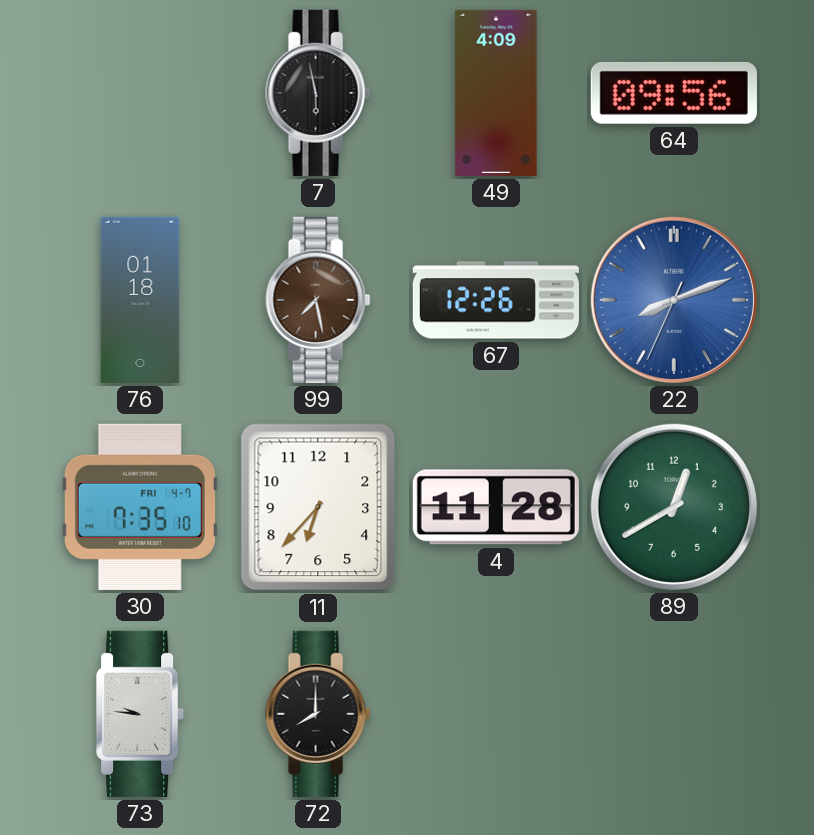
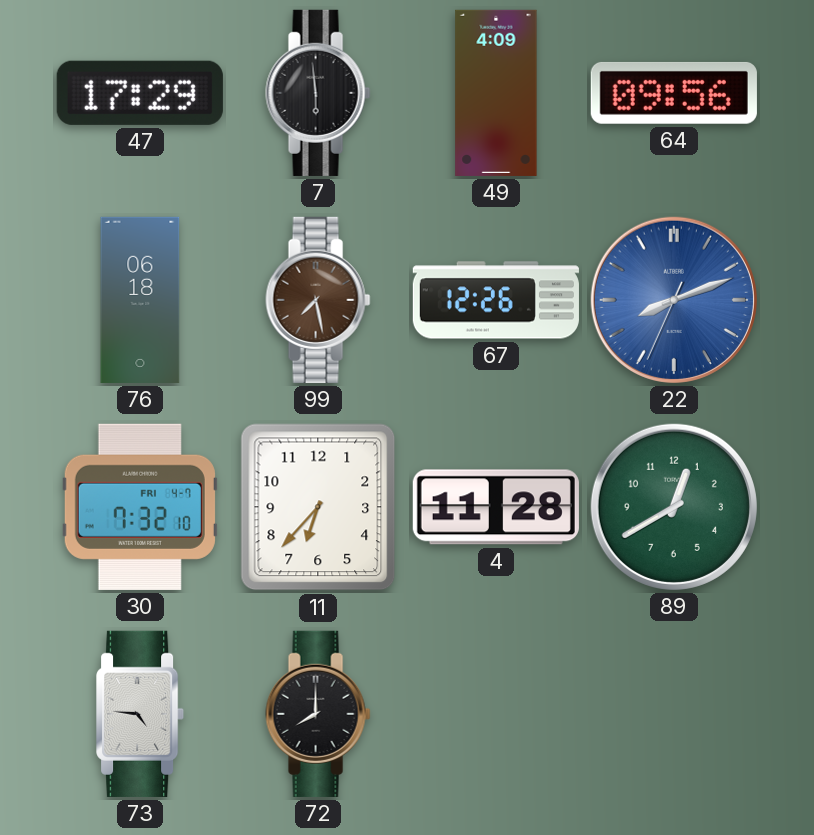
47: none -> 17:29
7: 5:58 -> 5:59
76: 01:18 -> 06:18
30: 7:35 -> 7:32
73: 9:46 -> 4:46
